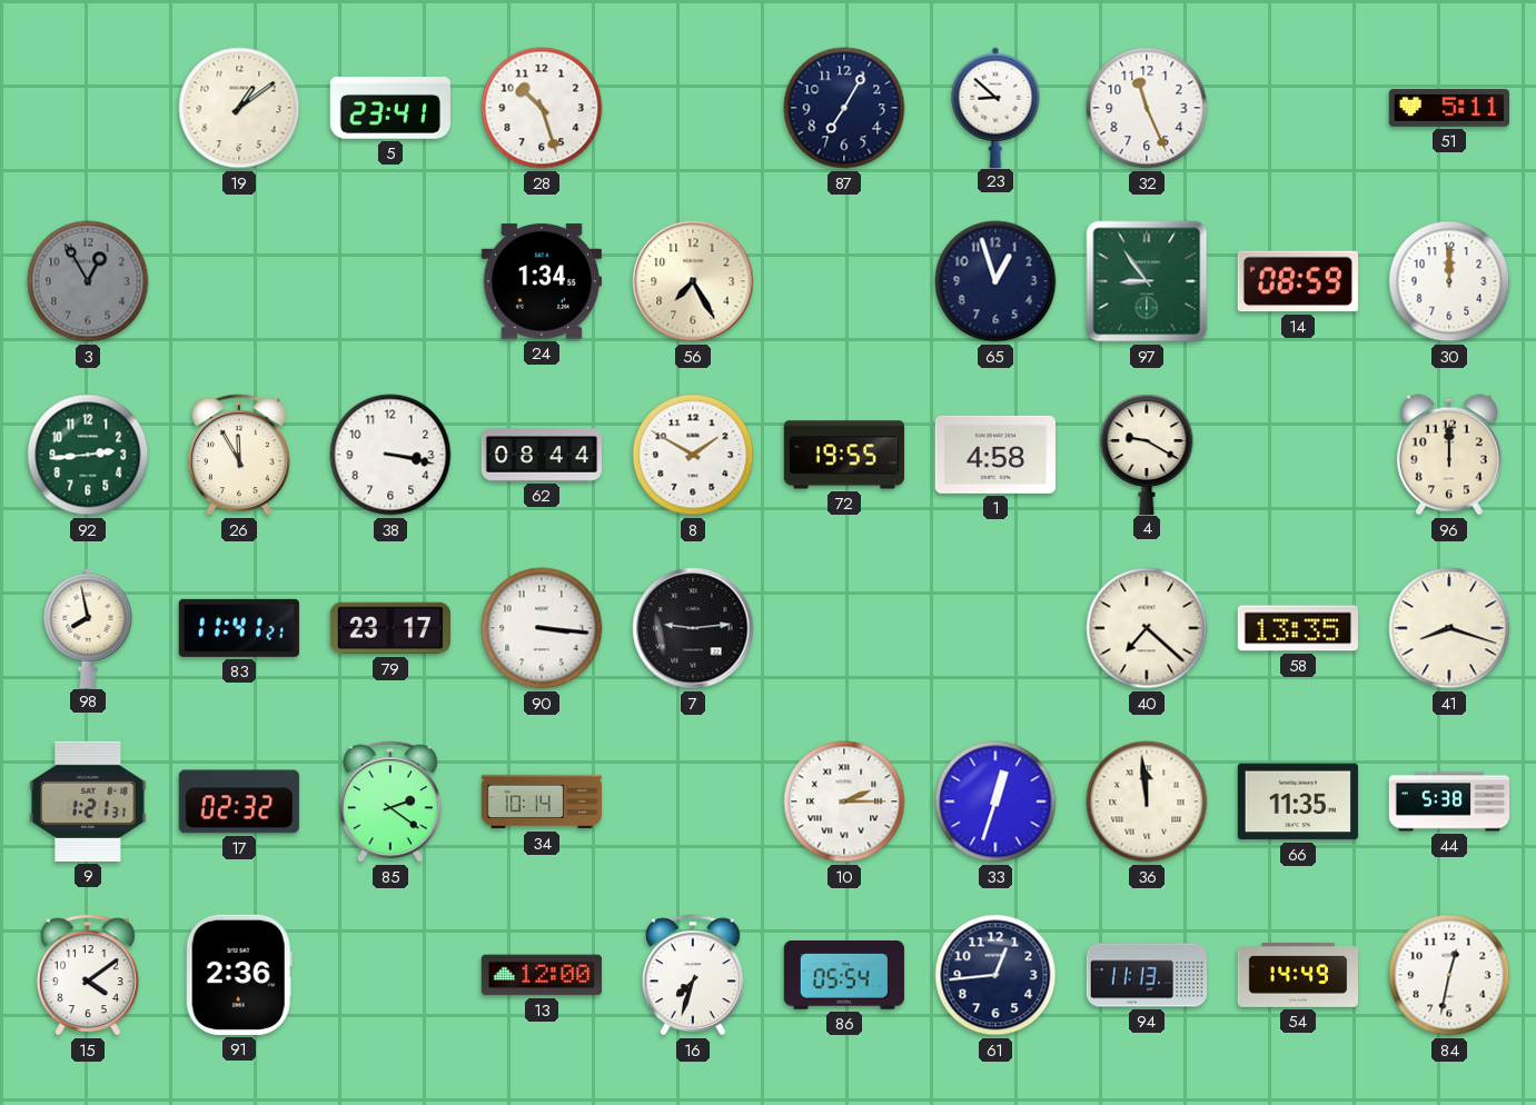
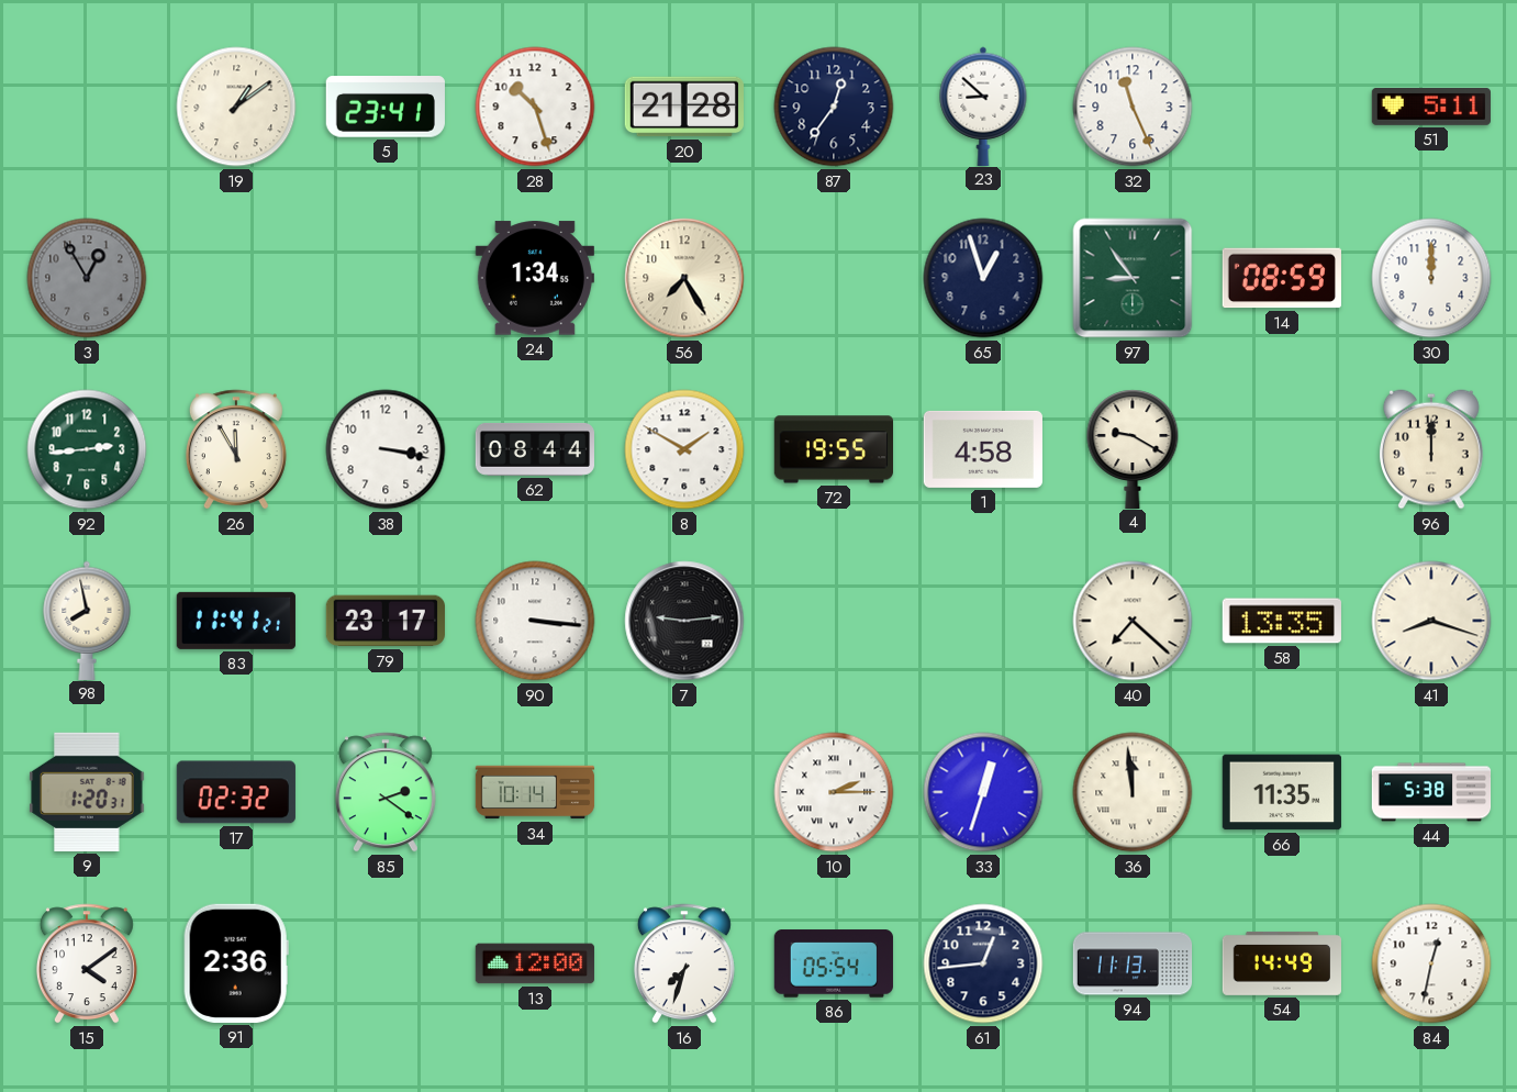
20: none -> 21:28
87: 7:05 -> 12:36
9: 1:21 -> 1:20
